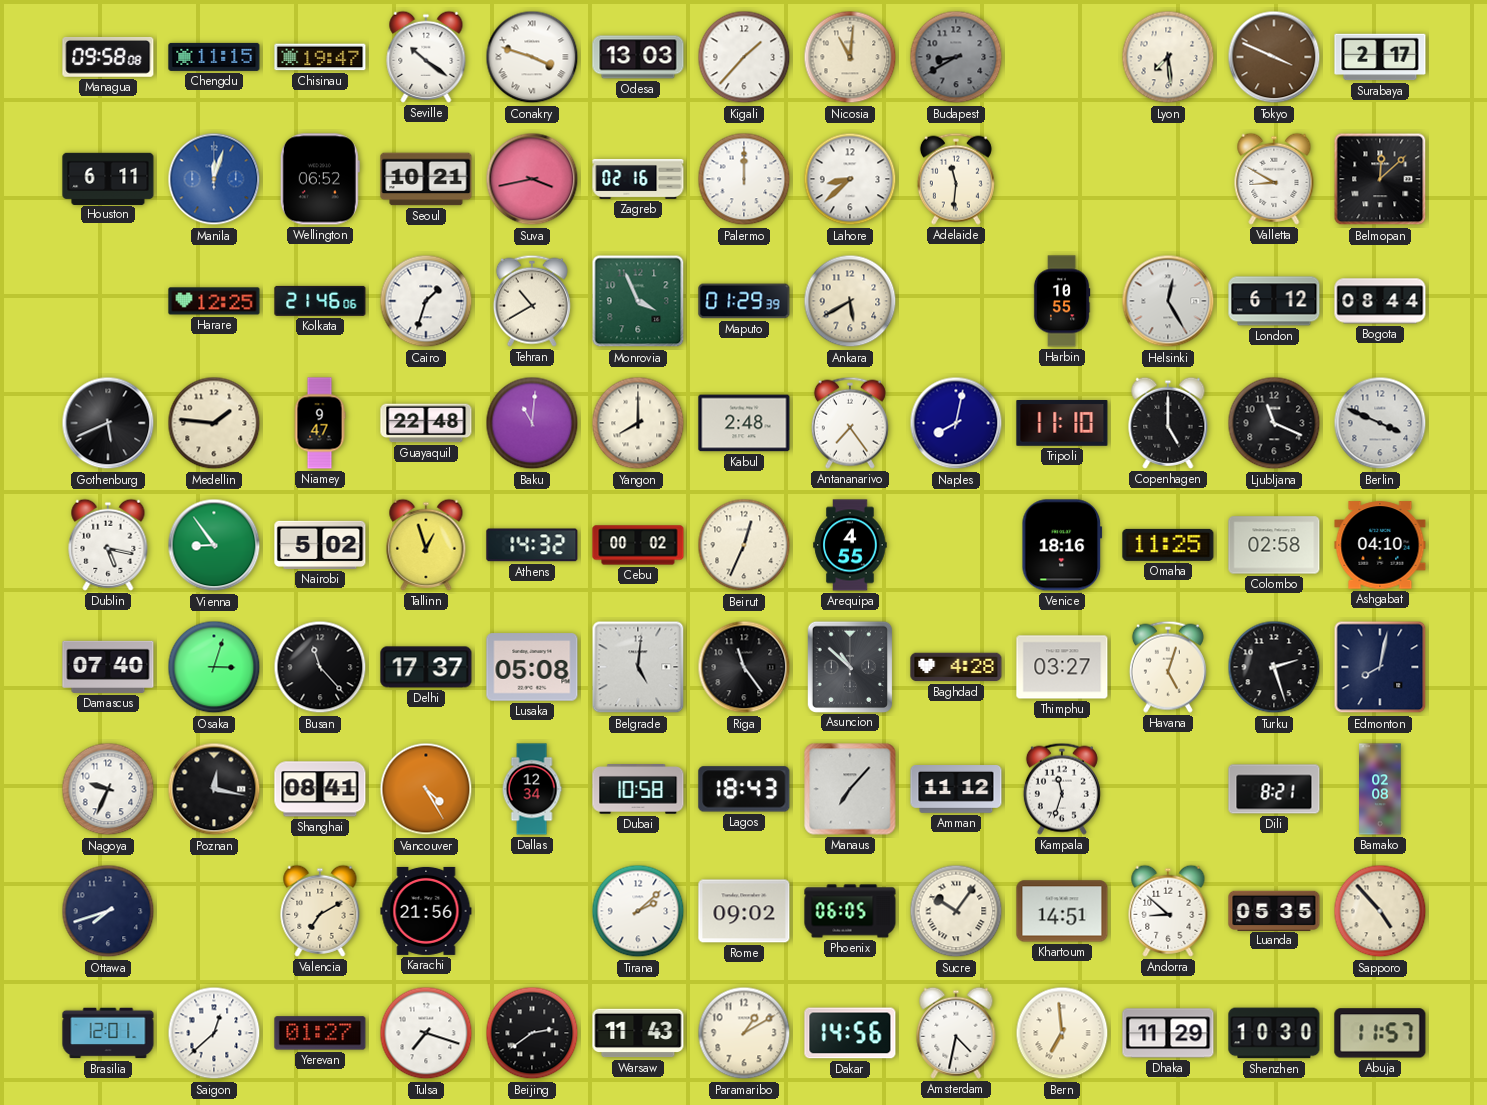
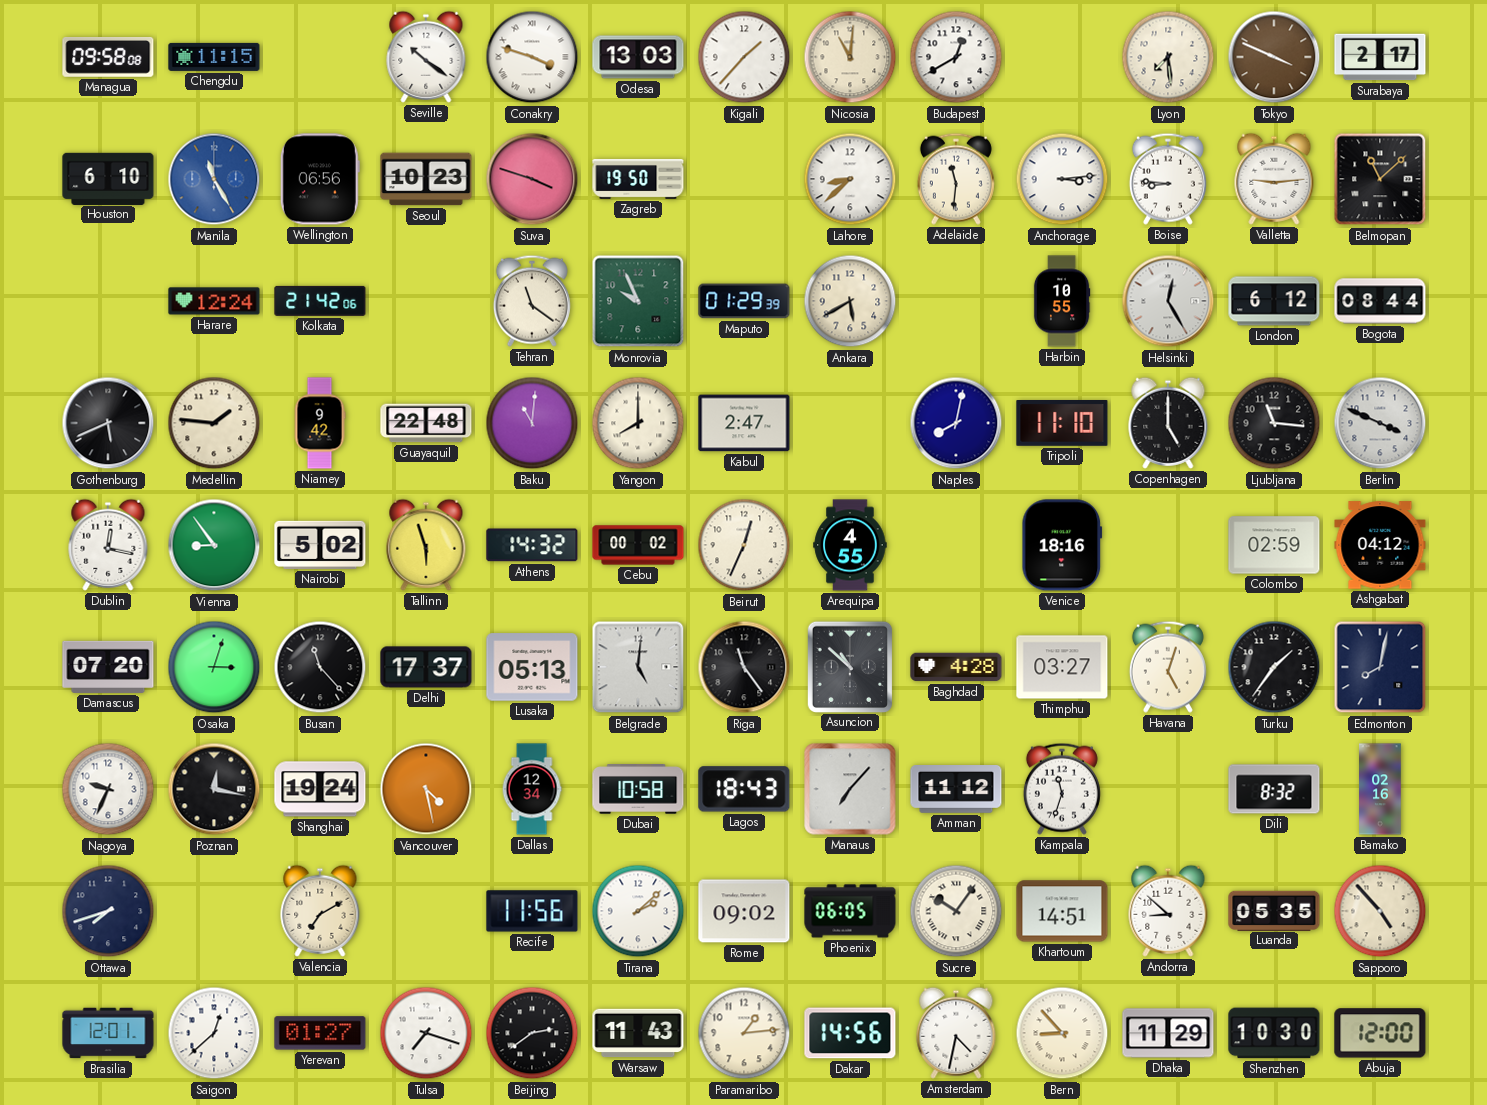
Chisinau: 19:47 -> none
Budapest: 8:40 -> 12:40
Budapest dial: grey -> white
Houston: 6:11 -> 6:10
Manila: 12:03 -> 11:25
Wellington: 06:52 -> 06:56
Seoul: 10:21 -> 10:23
Suva: 3:43 -> 3:48
Zagreb: 02:16 -> 19:50
Palermo: 12:00 -> none
Anchorage: none -> 3:14
Boise: none -> 8:46
Valletta: 8:50 -> 9:14
Belmopan: 12:08 -> 11:08
Harare: 12:25 -> 12:24
Kolkata: 21:46 -> 21:42
Cairo: 1:33 -> none
Tehran: 10:40 -> 11:21
Monrovia: 3:56 -> 9:56
Niamey: 9:47 -> 9:42
Kabul: 2:48 -> 2:47
Antananarivo: 7:24 -> none
Ljubljana: 11:19 -> 11:16
Dublin: 5:17 -> 12:17
Tallinn: 12:57 -> 5:57
Omaha: 11:25 -> none
Colombo: 02:58 -> 02:59
Ashgabat: 04:10 -> 04:12
Damascus: 07:40 -> 07:20
Lusaka: 05:08 -> 05:13
Turku: 2:27 -> 1:36
Shanghai: 08:41 -> 19:24
Vancouver: 4:25 -> 4:28
Dili: 8:21 -> 8:32
Bamako: 02:08 -> 02:16
Karachi: 21:56 -> none
Recife: none -> 11:56
Paramaribo: 1:10 -> 1:14
Bern: 6:59 -> 8:53
Abuja: 11:57 -> 12:00
